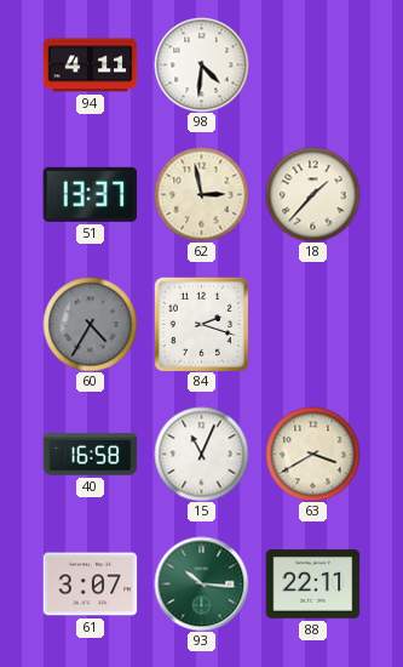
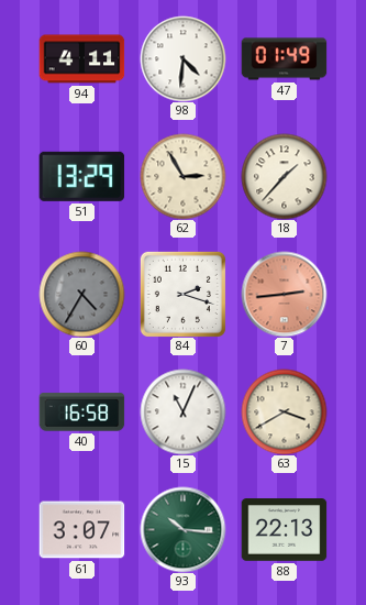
47: none -> 01:49
51: 13:37 -> 13:29
62: 2:58 -> 2:55
7: none -> 2:44
88: 22:11 -> 22:13
